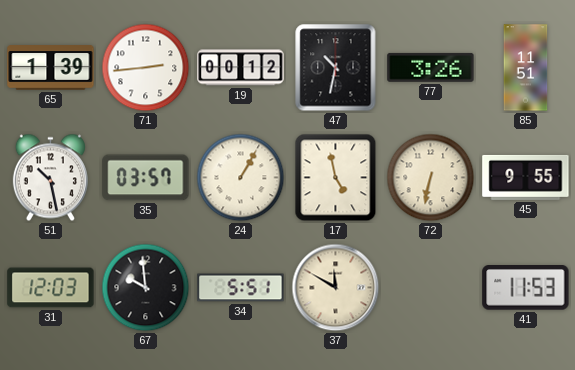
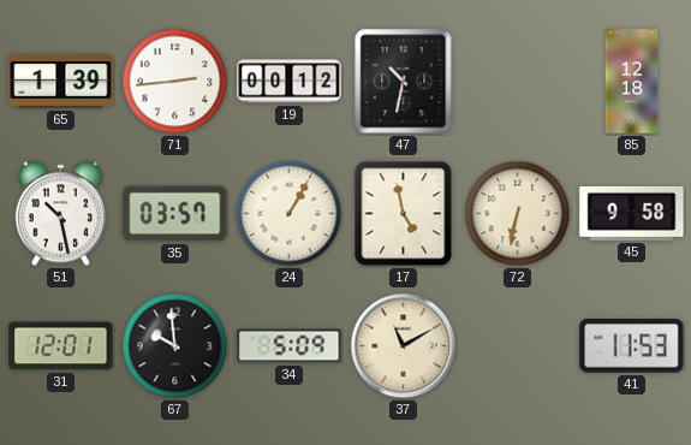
77: 3:26 -> none
85: 11:51 -> 12:18
45: 9:55 -> 9:58
31: 12:03 -> 12:01
34: 5:51 -> 5:09
37: 11:50 -> 11:10
